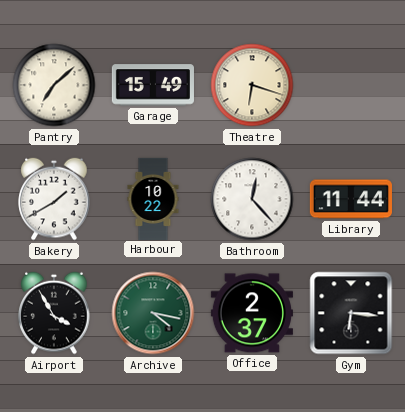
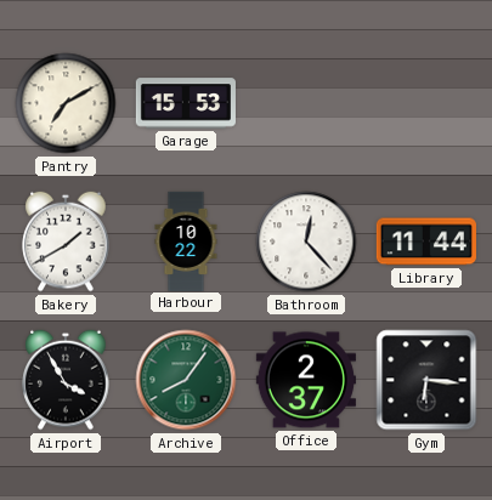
Pantry: 7:08 -> 7:10
Garage: 15:49 -> 15:53
Theatre: 6:18 -> none
Archive: 4:17 -> 8:06
